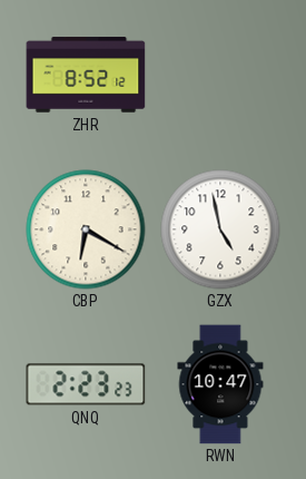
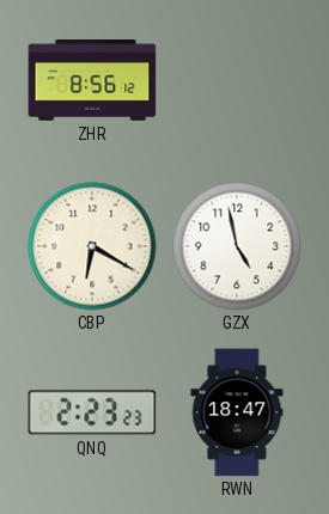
ZHR: 8:52 -> 8:56
RWN: 10:47 -> 18:47
